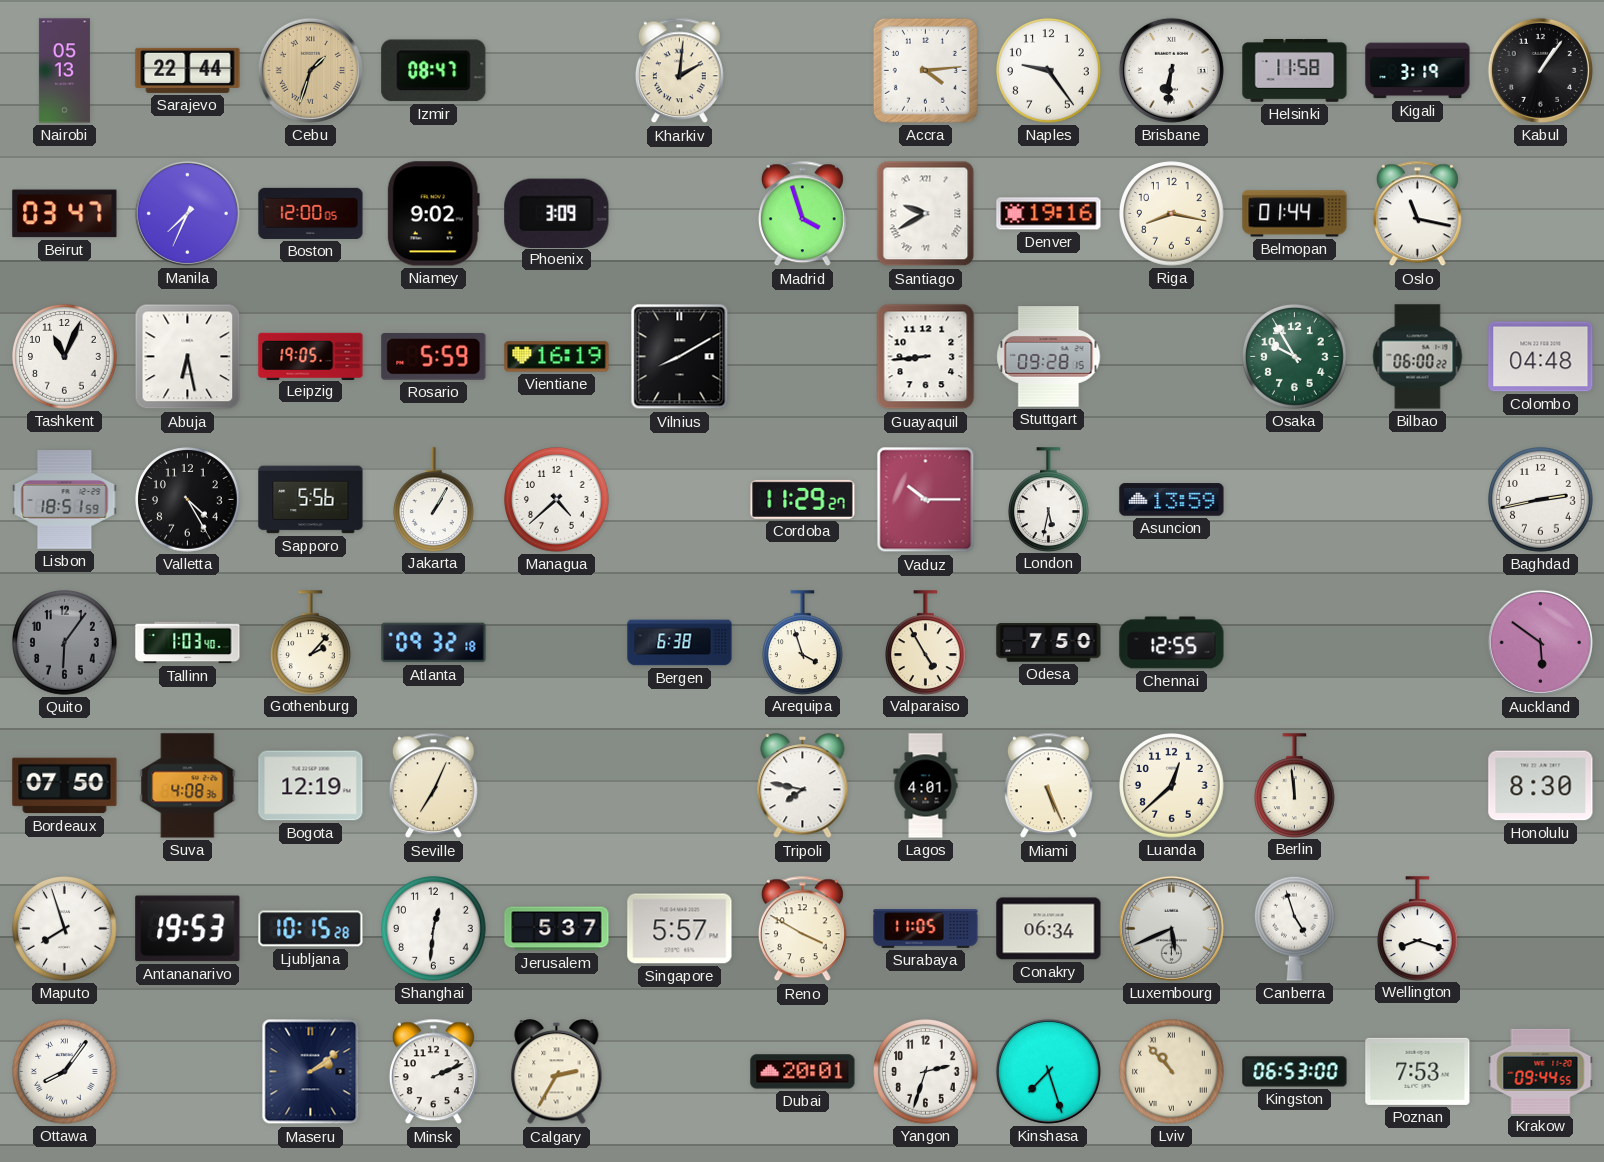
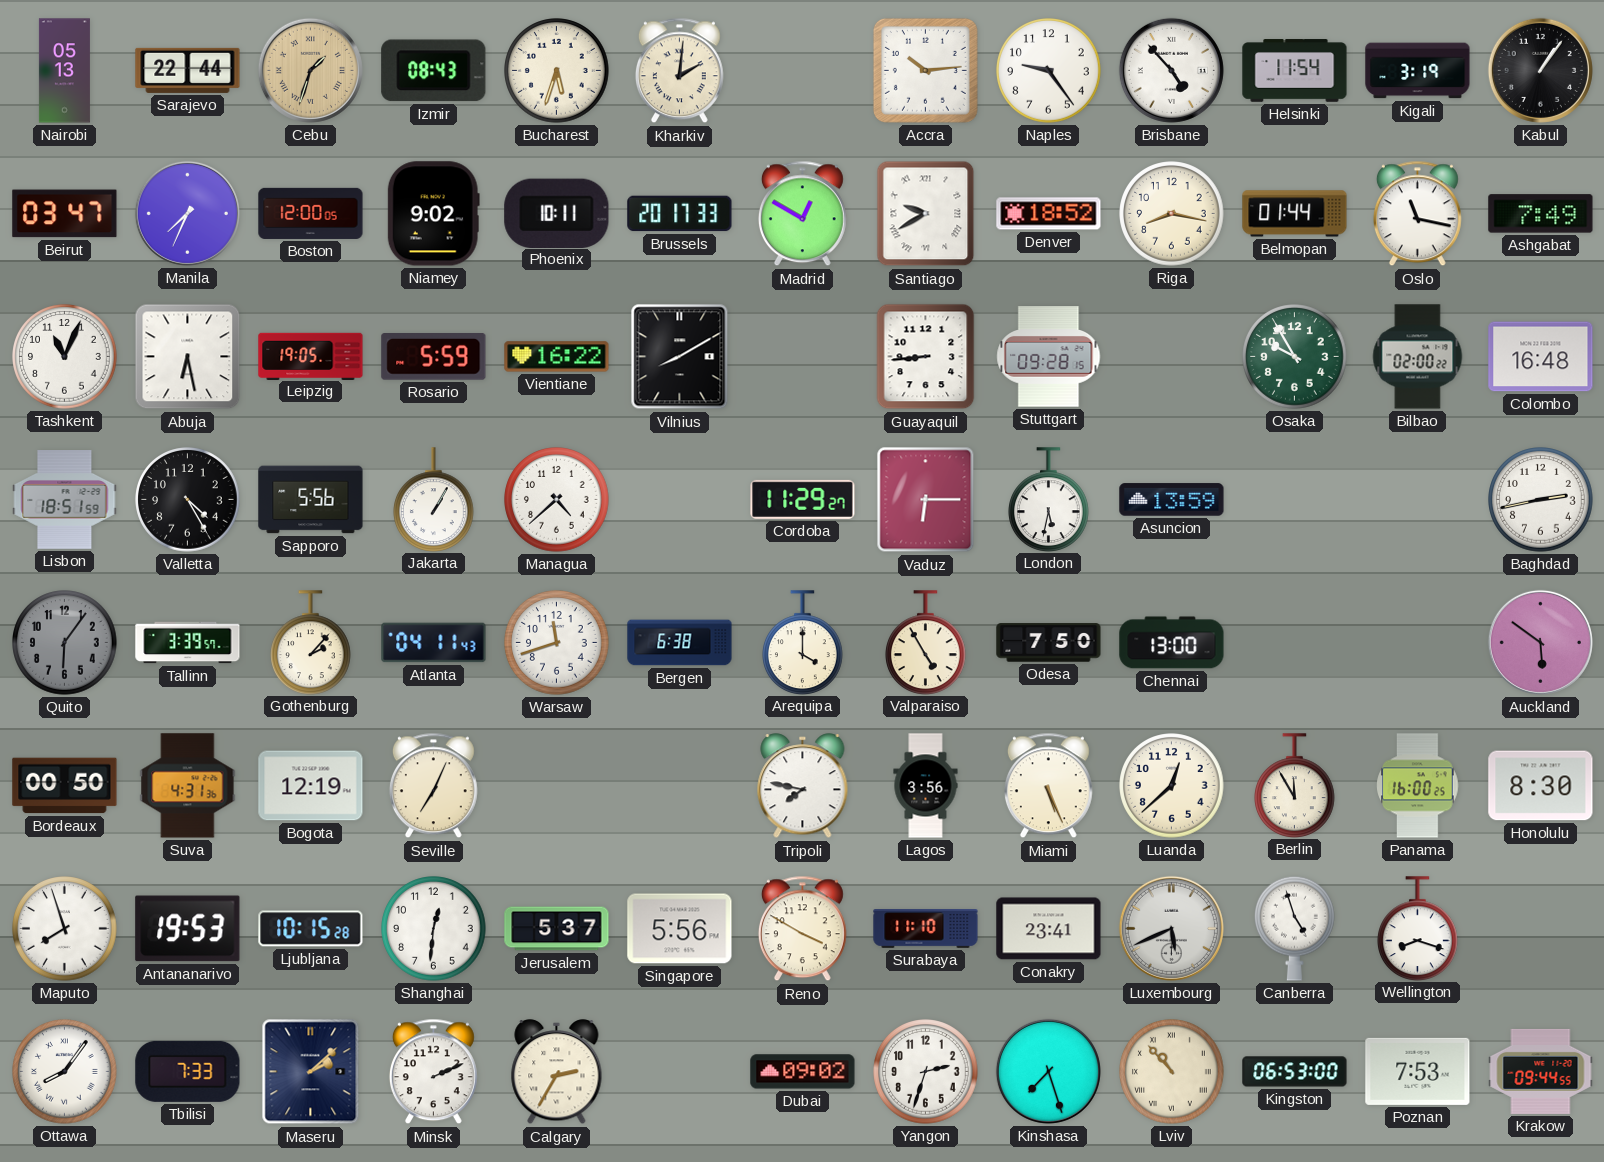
Izmir: 08:47 -> 08:43
Bucharest: none -> 5:33
Accra: 4:14 -> 10:14
Brisbane: 6:31 -> 4:53
Helsinki: 11:58 -> 11:54
Phoenix: 3:09 -> 10:11
Brussels: none -> 20:17
Madrid: 3:57 -> 12:50
Denver: 19:16 -> 18:52
Ashgabat: none -> 7:49
Vientiane: 16:19 -> 16:22
Bilbao: 06:00 -> 02:00
Colombo: 04:48 -> 16:48
Vaduz: 10:15 -> 6:15
Tallinn: 1:03 -> 3:39
Atlanta: 09:32 -> 04:11
Warsaw: none -> 11:42
Arequipa: 3:57 -> 4:00
Chennai: 12:55 -> 13:00
Bordeaux: 07:50 -> 00:50
Suva: 4:08 -> 4:31
Lagos: 4:01 -> 3:56
Berlin: 11:59 -> 11:55
Panama: none -> 16:00
Singapore: 5:57 -> 5:56
Surabaya: 11:05 -> 11:10
Conakry: 06:34 -> 23:41
Tbilisi: none -> 7:33
Maseru: 2:09 -> 2:08
Dubai: 20:01 -> 09:02
